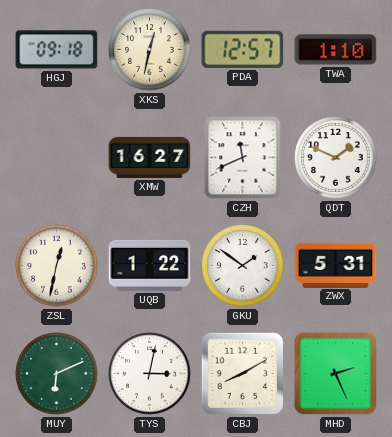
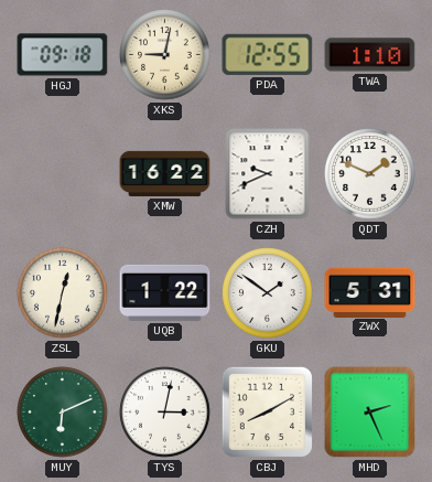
XKS: 12:32 -> 9:02
PDA: 12:57 -> 12:55
XMW: 16:27 -> 16:22
CZH: 11:41 -> 9:41
